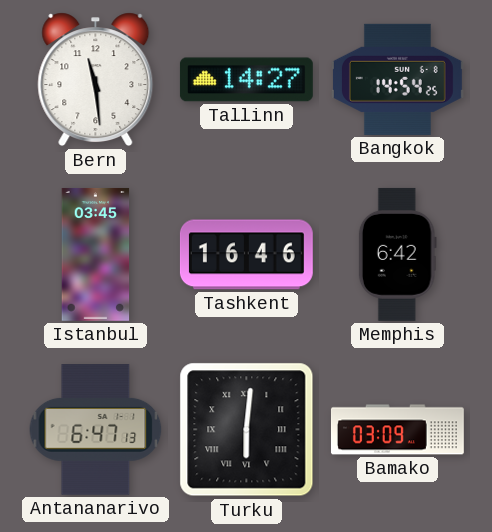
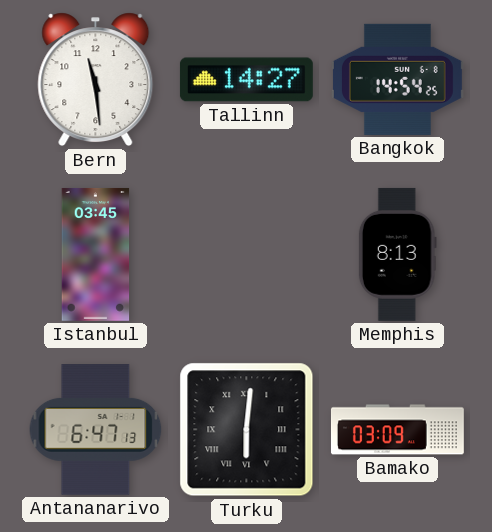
Tashkent: 16:46 -> none
Memphis: 6:42 -> 8:13
